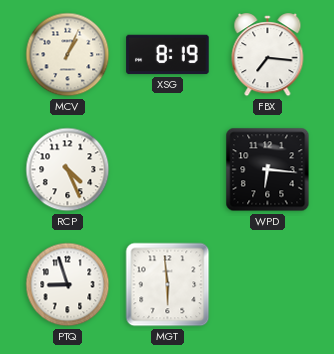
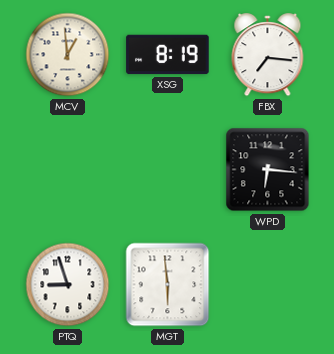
MCV: 1:04 -> 12:59
RCP: 4:26 -> none
